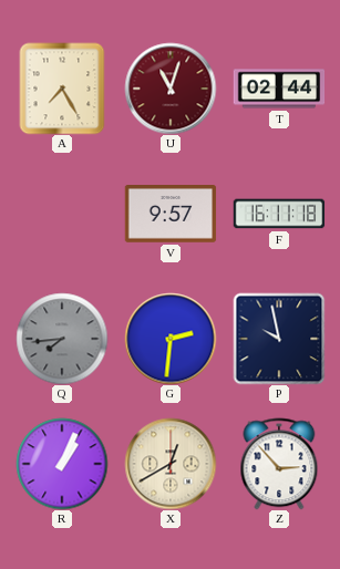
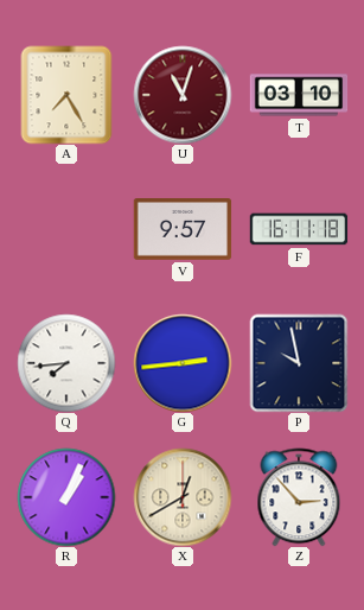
T: 02:44 -> 03:10
Q dial: grey -> white
G: 2:31 -> 2:44
